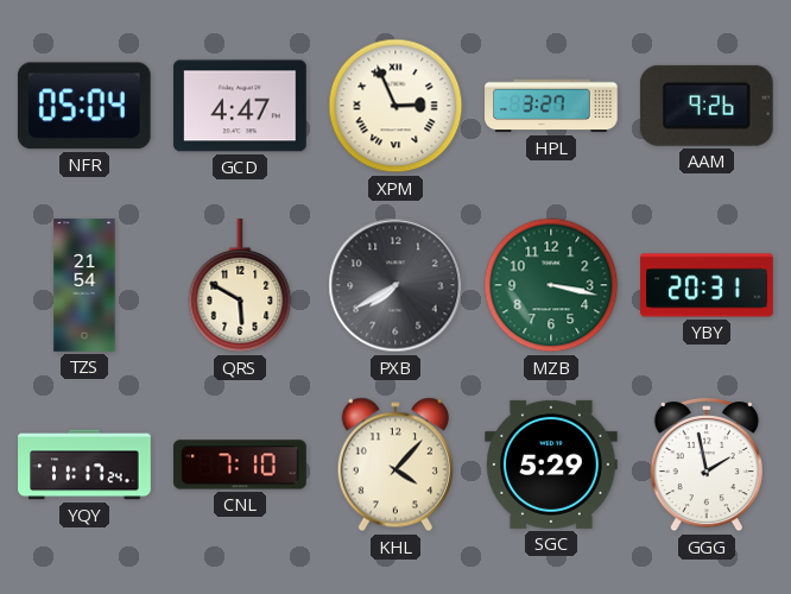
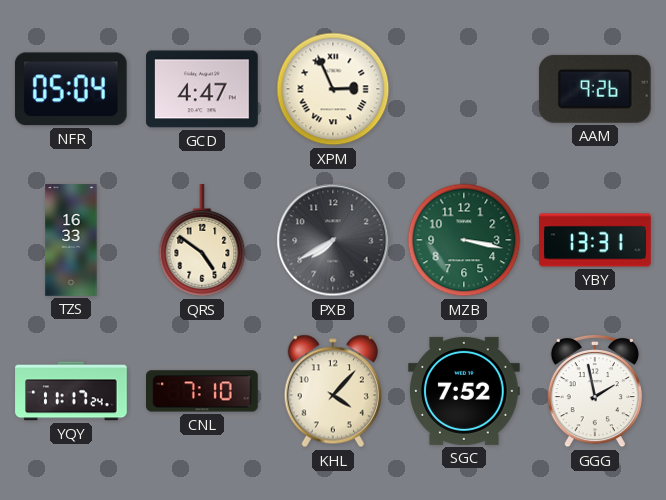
HPL: 3:27 -> none
TZS: 21:54 -> 16:33
QRS: 5:50 -> 4:51
YBY: 20:31 -> 13:31
SGC: 5:29 -> 7:52
